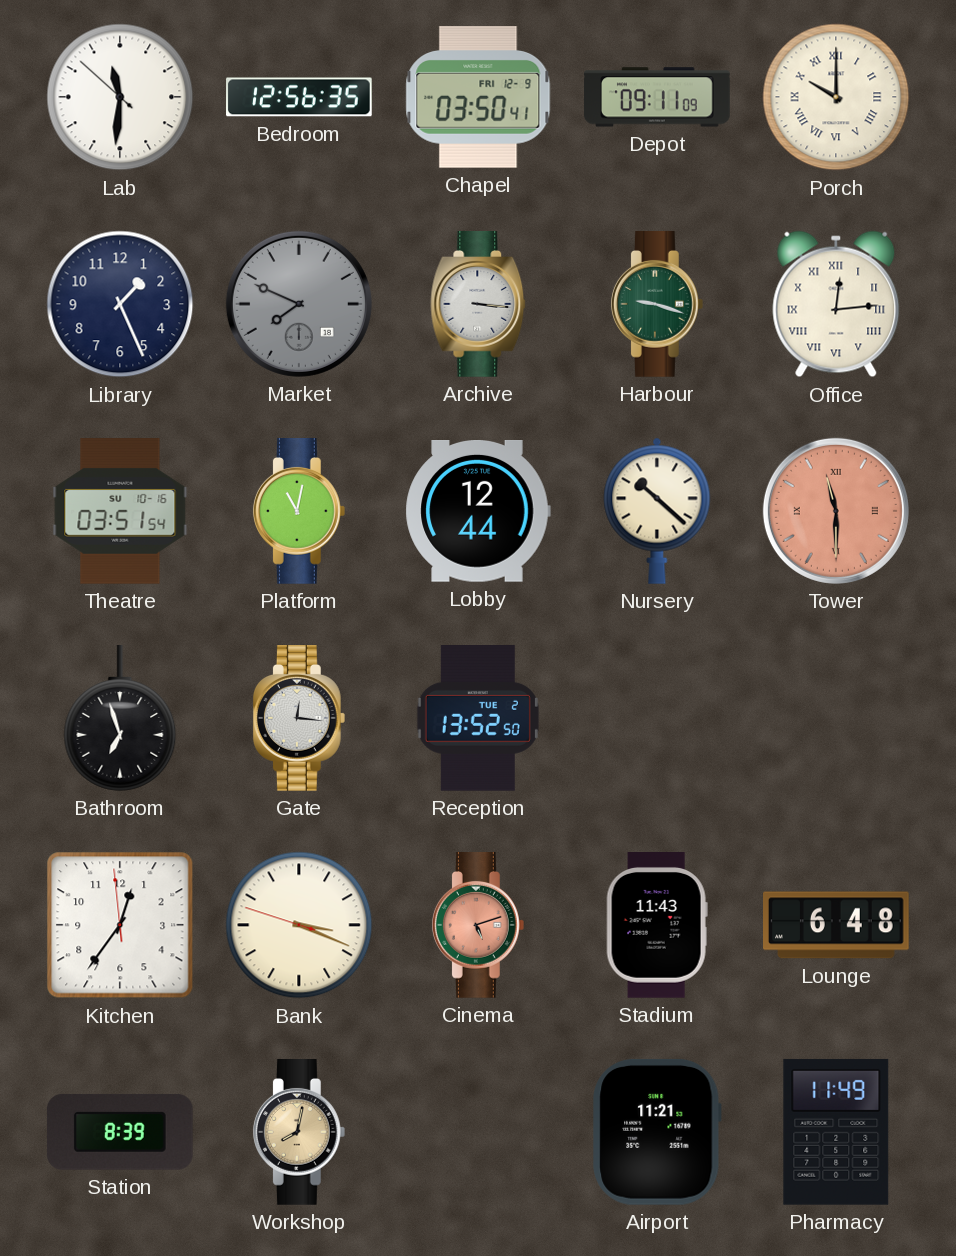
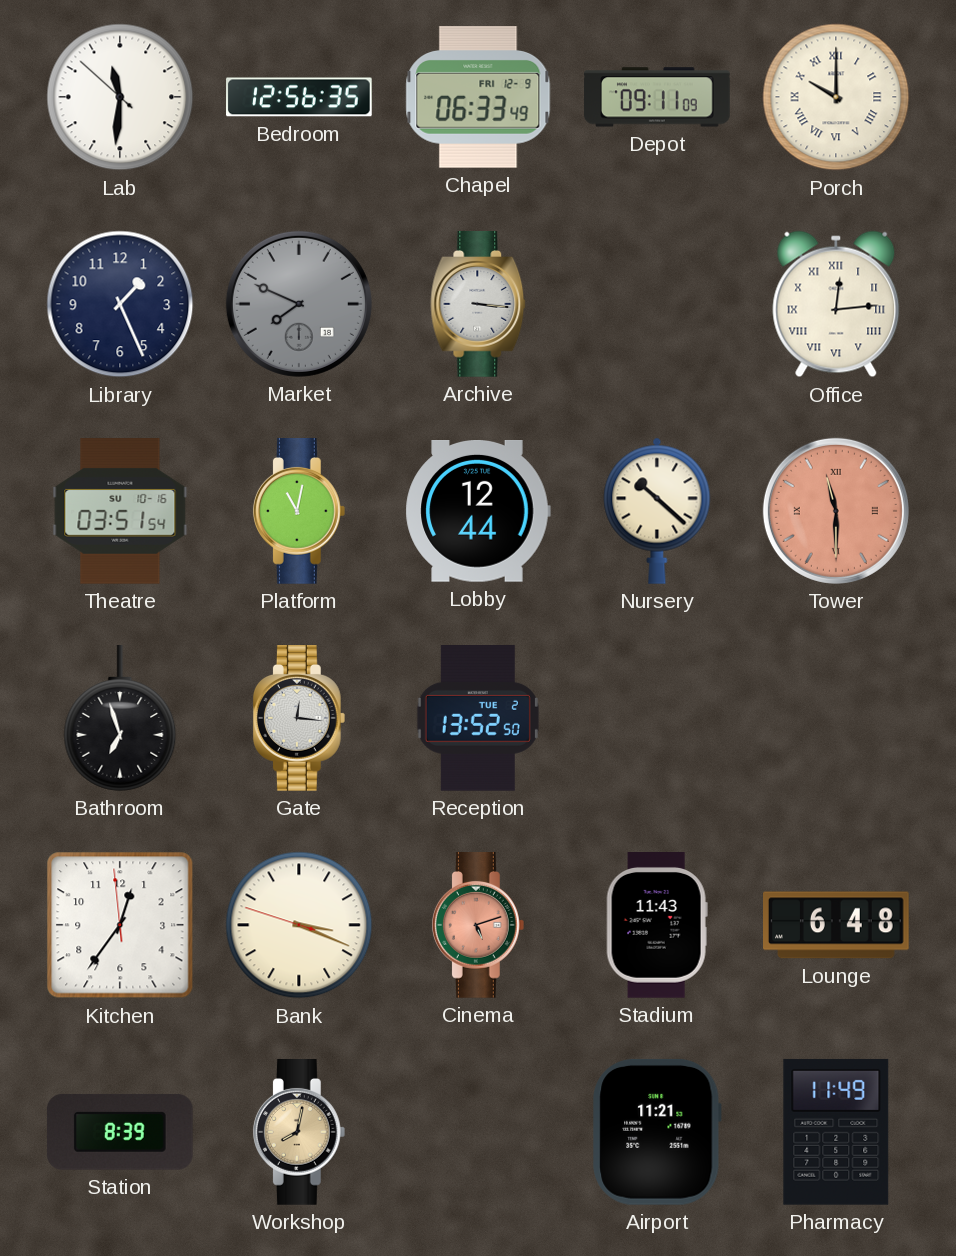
Chapel: 03:50 -> 06:33
Harbour: 9:18 -> none
